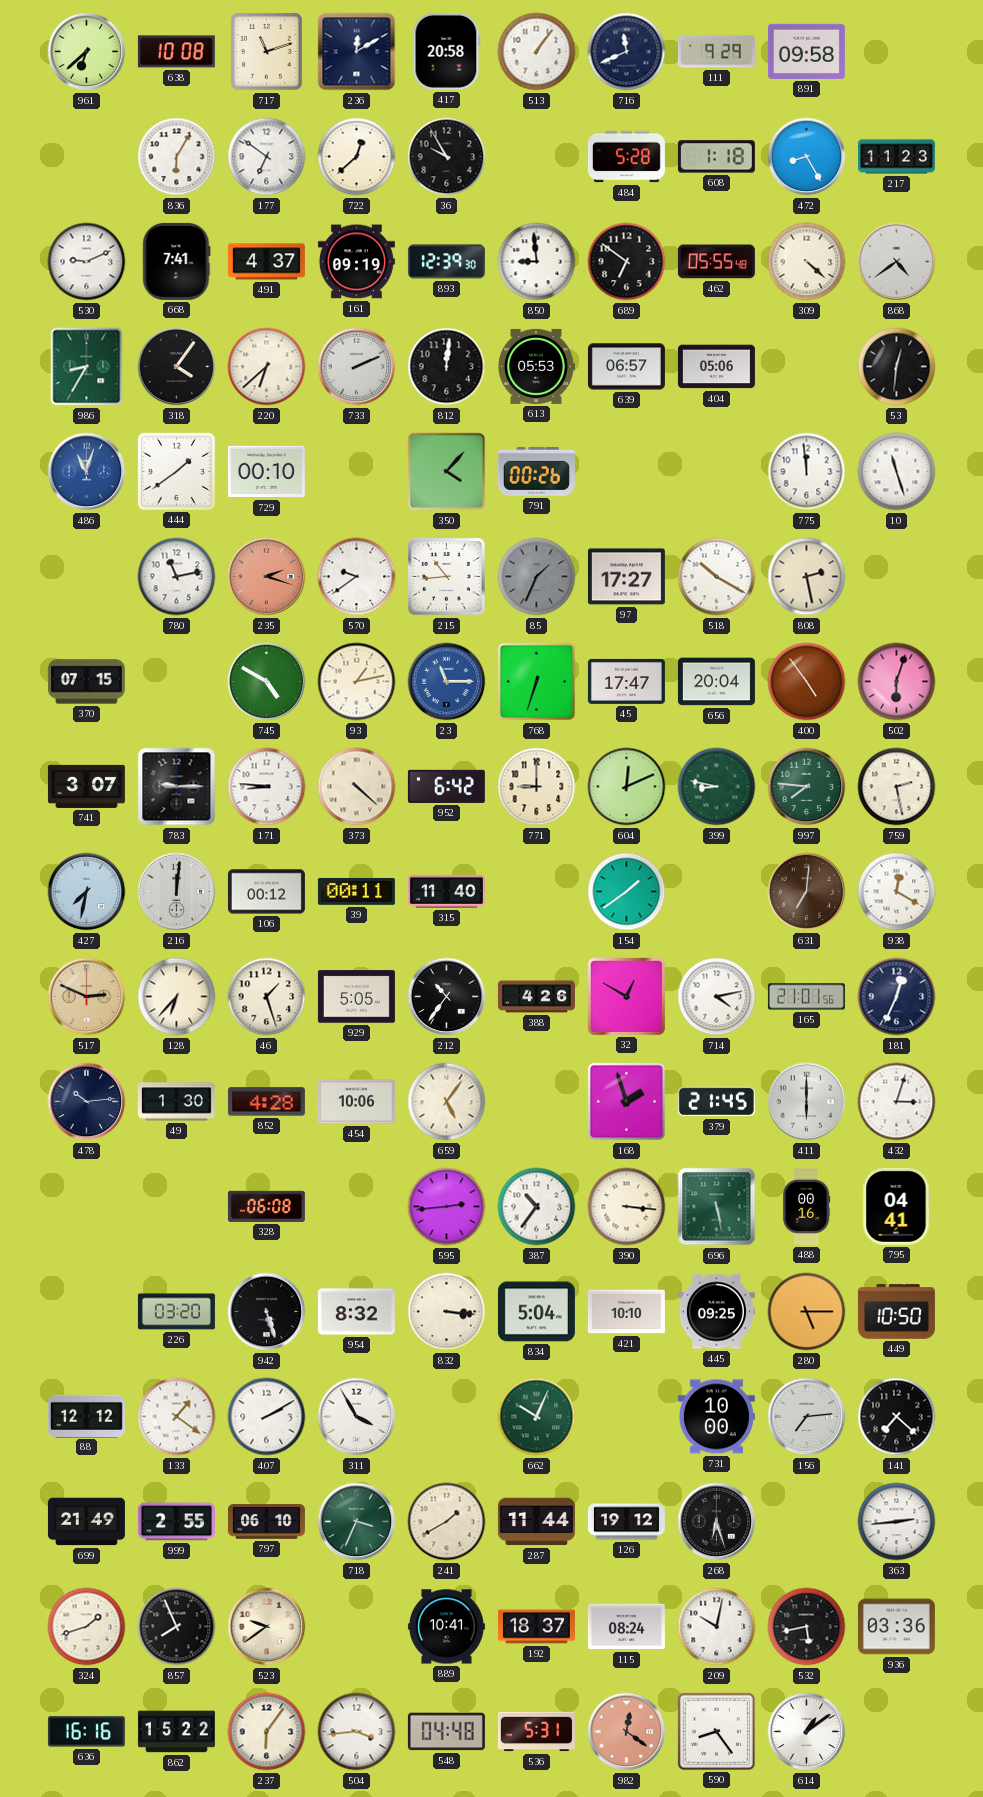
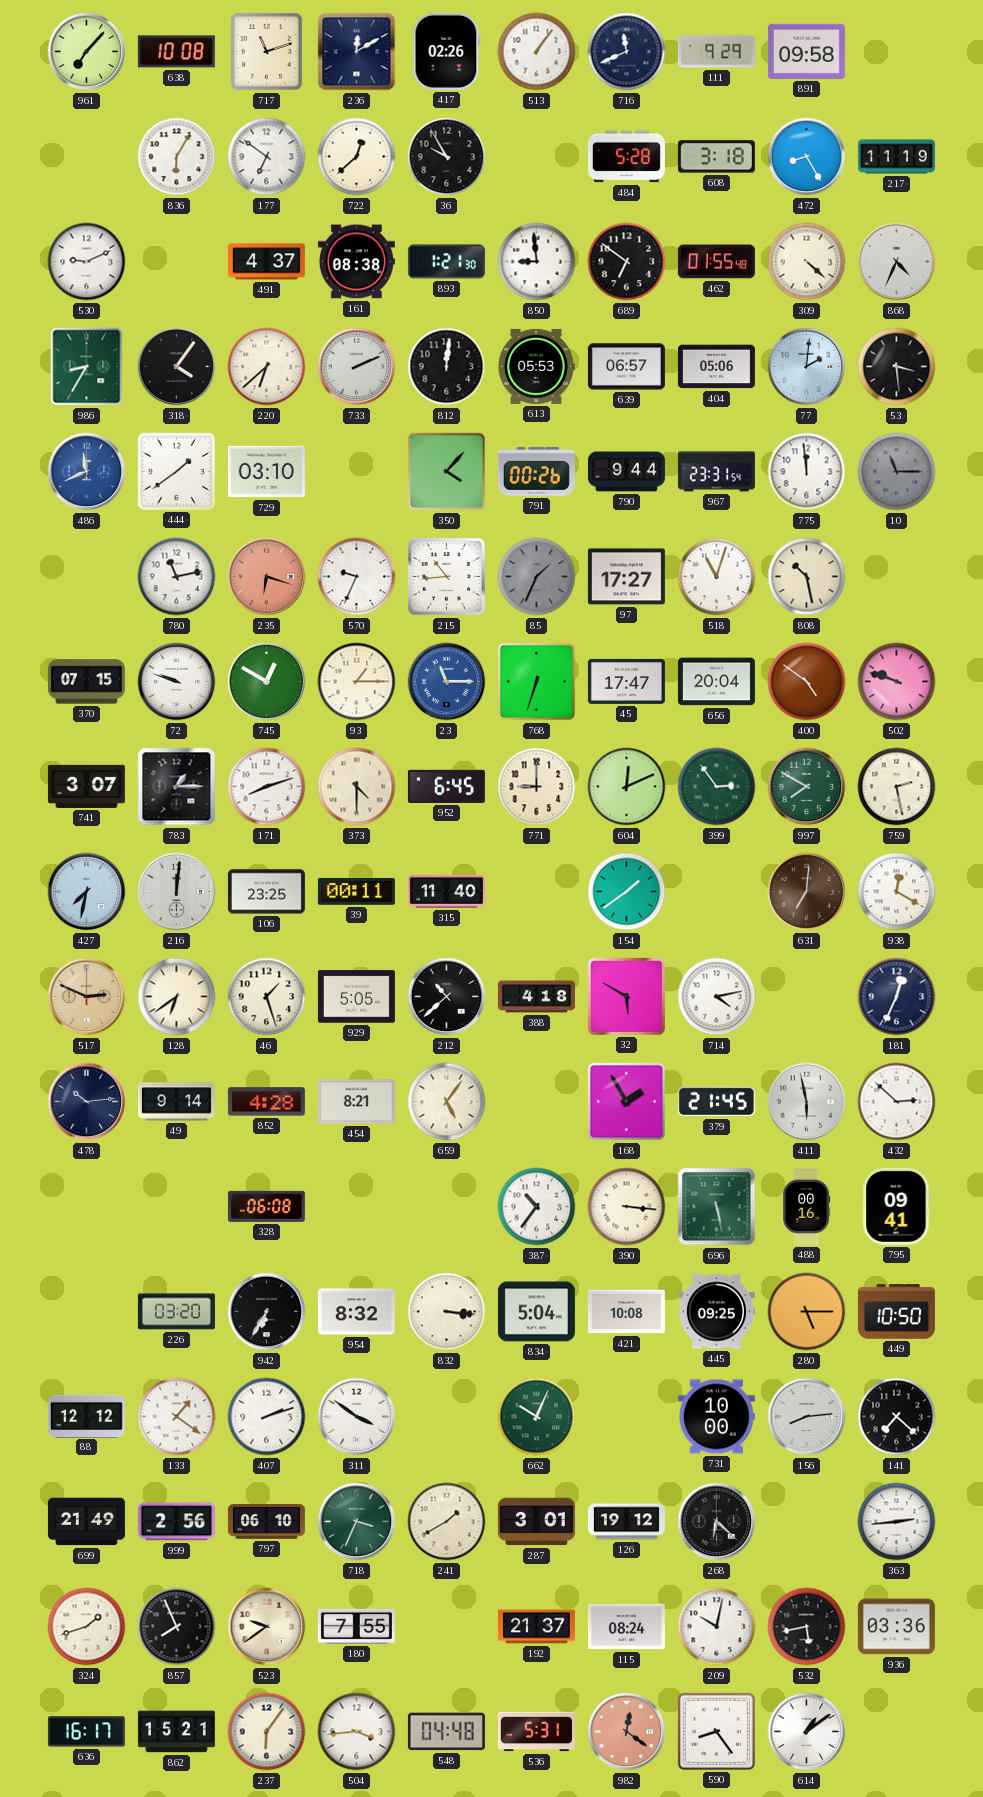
961: 6:38 -> 7:07
417: 20:58 -> 02:26
608: 1:18 -> 3:18
217: 11:23 -> 11:19
668: 7:41 -> none
161: 09:19 -> 08:38
893: 12:39 -> 1:21
462: 05:55 -> 01:55
868: 4:39 -> 4:34
77: none -> 2:01
53: 12:31 -> 3:29
486: 11:03 -> 11:41
729: 00:10 -> 03:10
790: none -> 9:44
967: none -> 23:31
10: 11:27 -> 11:15
10 dial: white -> grey
235: 2:18 -> 6:18
570: 9:39 -> 9:34
518: 10:20 -> 11:03
808: 2:28 -> 10:28
72: none -> 9:48
745: 4:50 -> 12:50
93: 1:13 -> 1:15
400: 4:54 -> 4:51
502: 6:03 -> 9:48
783: 9:15 -> 1:15
171: 8:46 -> 8:12
373: 4:22 -> 4:30
952: 6:42 -> 6:45
399: 8:47 -> 2:54
997: 7:46 -> 7:50
106: 00:12 -> 23:25
128: 6:37 -> 6:39
212: 10:36 -> 10:38
388: 4:26 -> 4:18
32: 12:50 -> 5:50
165: 21:01 -> none
49: 1:30 -> 9:14
454: 10:06 -> 8:21
168: 1:57 -> 1:55
411: 6:00 -> 5:58
432: 3:03 -> 2:52
595: 2:44 -> none
795: 04:41 -> 09:41
942: 5:27 -> 6:35
421: 10:10 -> 10:08
407: 2:10 -> 2:12
311: 3:55 -> 3:51
156: 7:14 -> 8:14
999: 2:55 -> 2:56
287: 11:44 -> 3:01
268: 6:27 -> 6:22
180: none -> 7:55
889: 10:41 -> none
192: 18:37 -> 21:37
636: 16:16 -> 16:17
862: 15:22 -> 15:21
